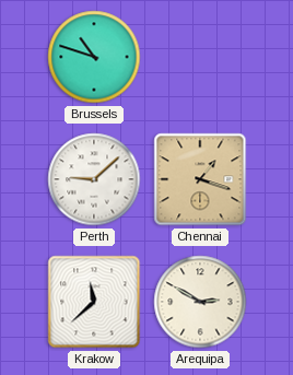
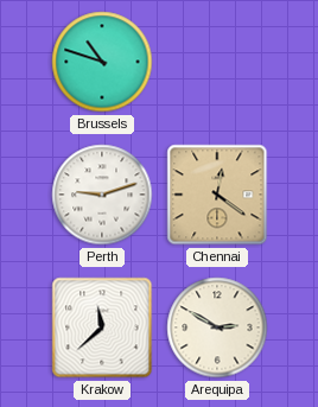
Perth: 9:08 -> 9:12
Chennai: 1:18 -> 12:21
